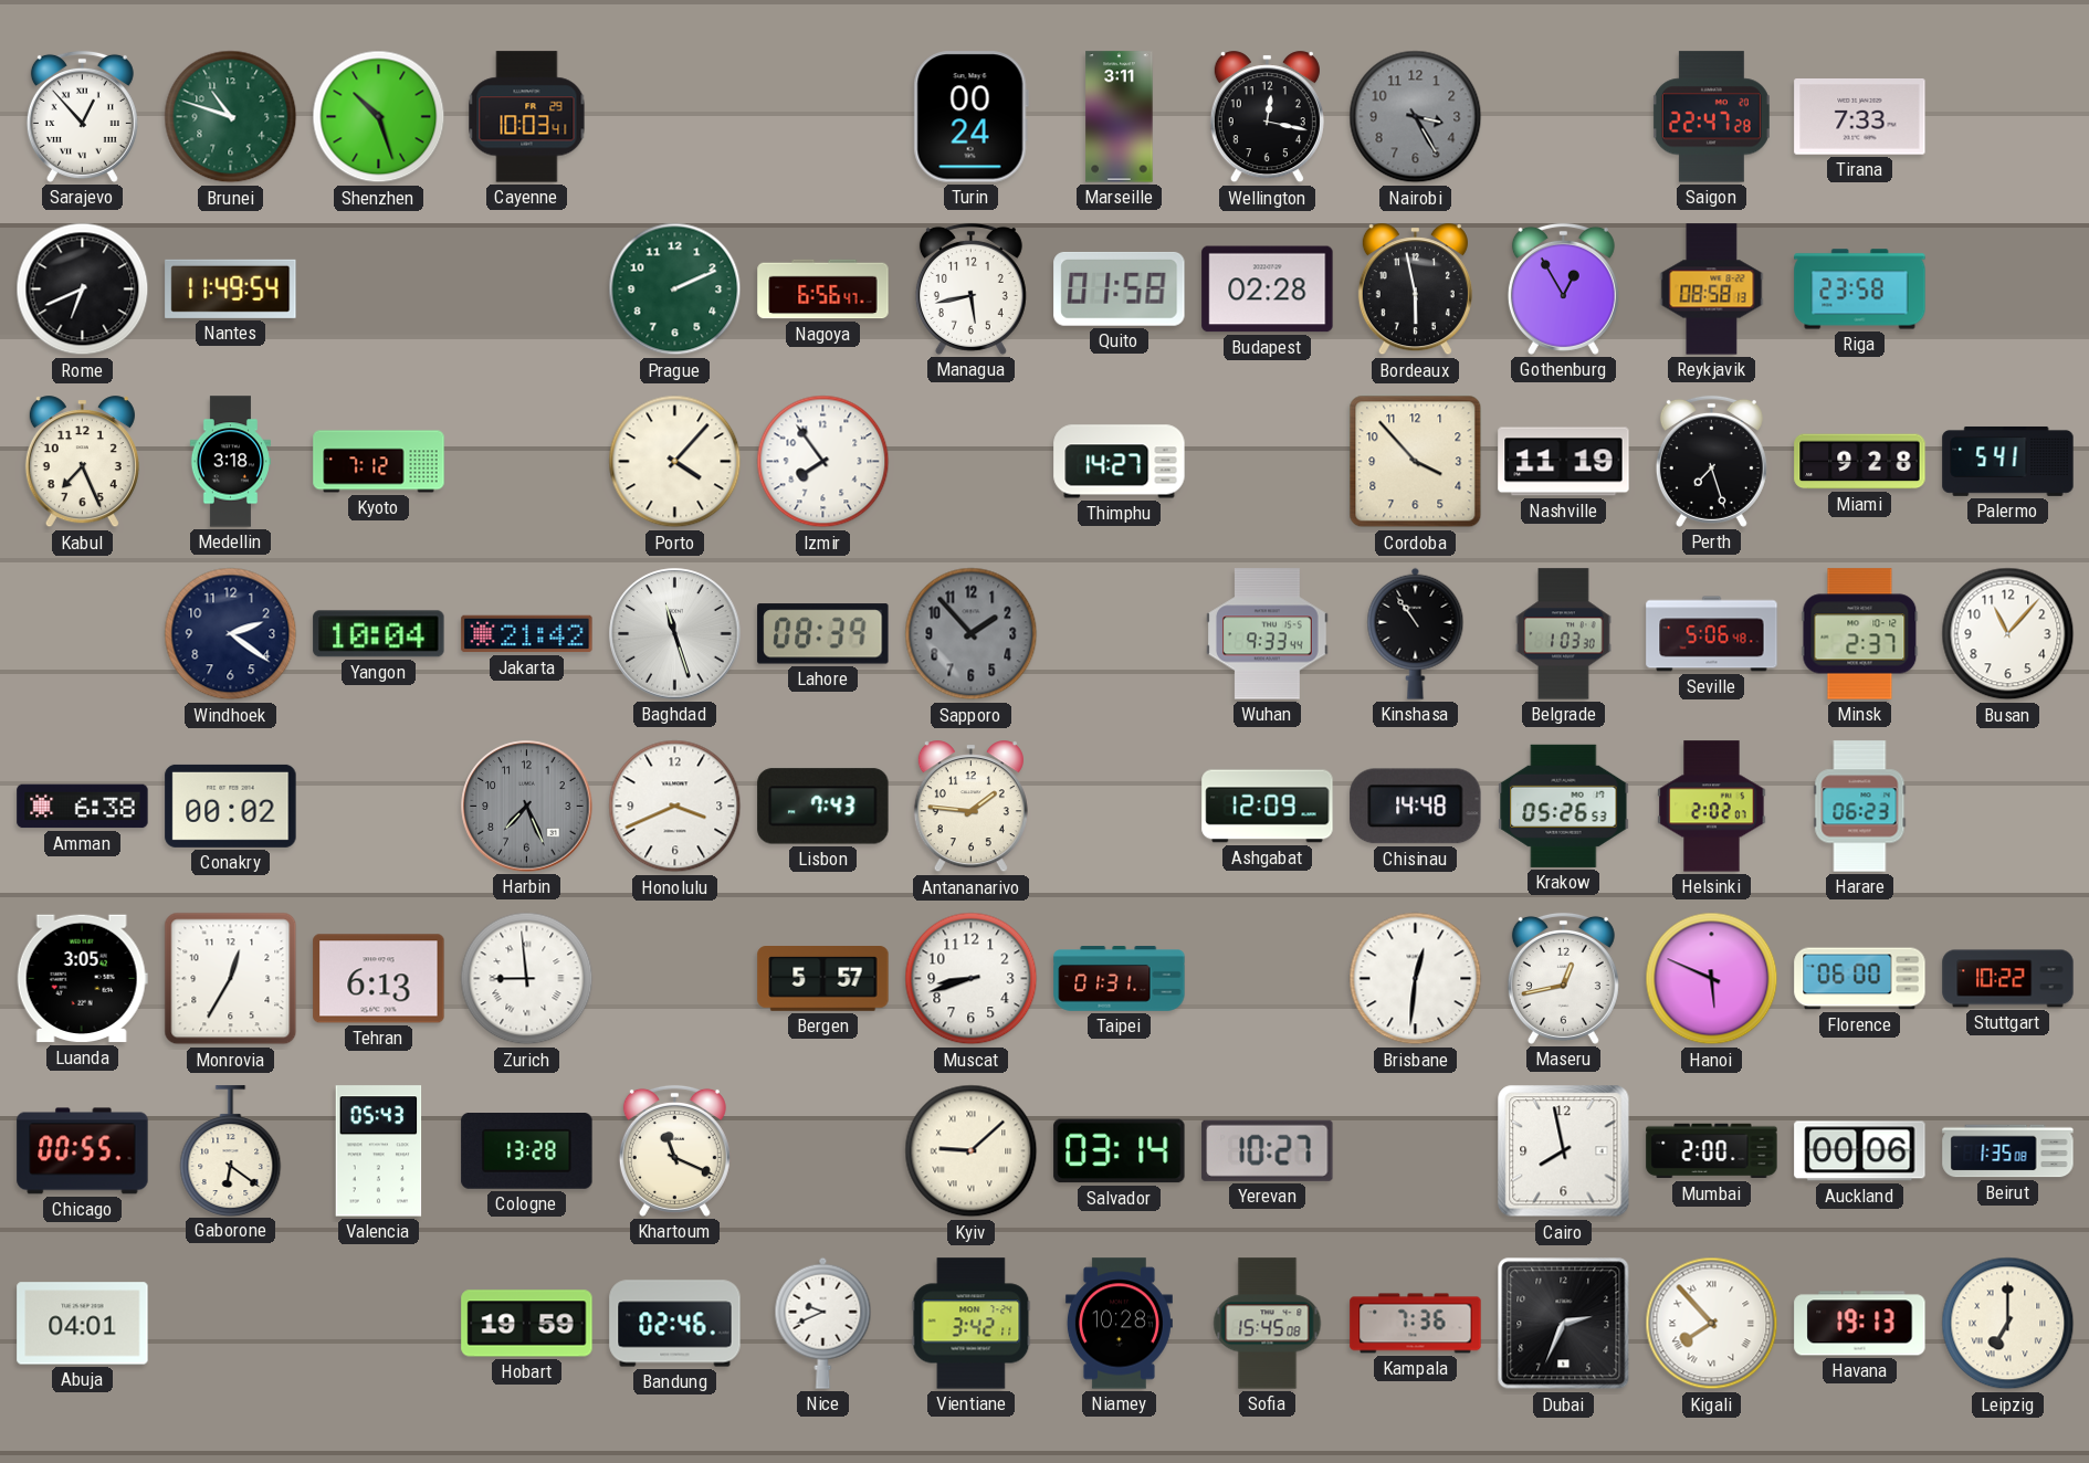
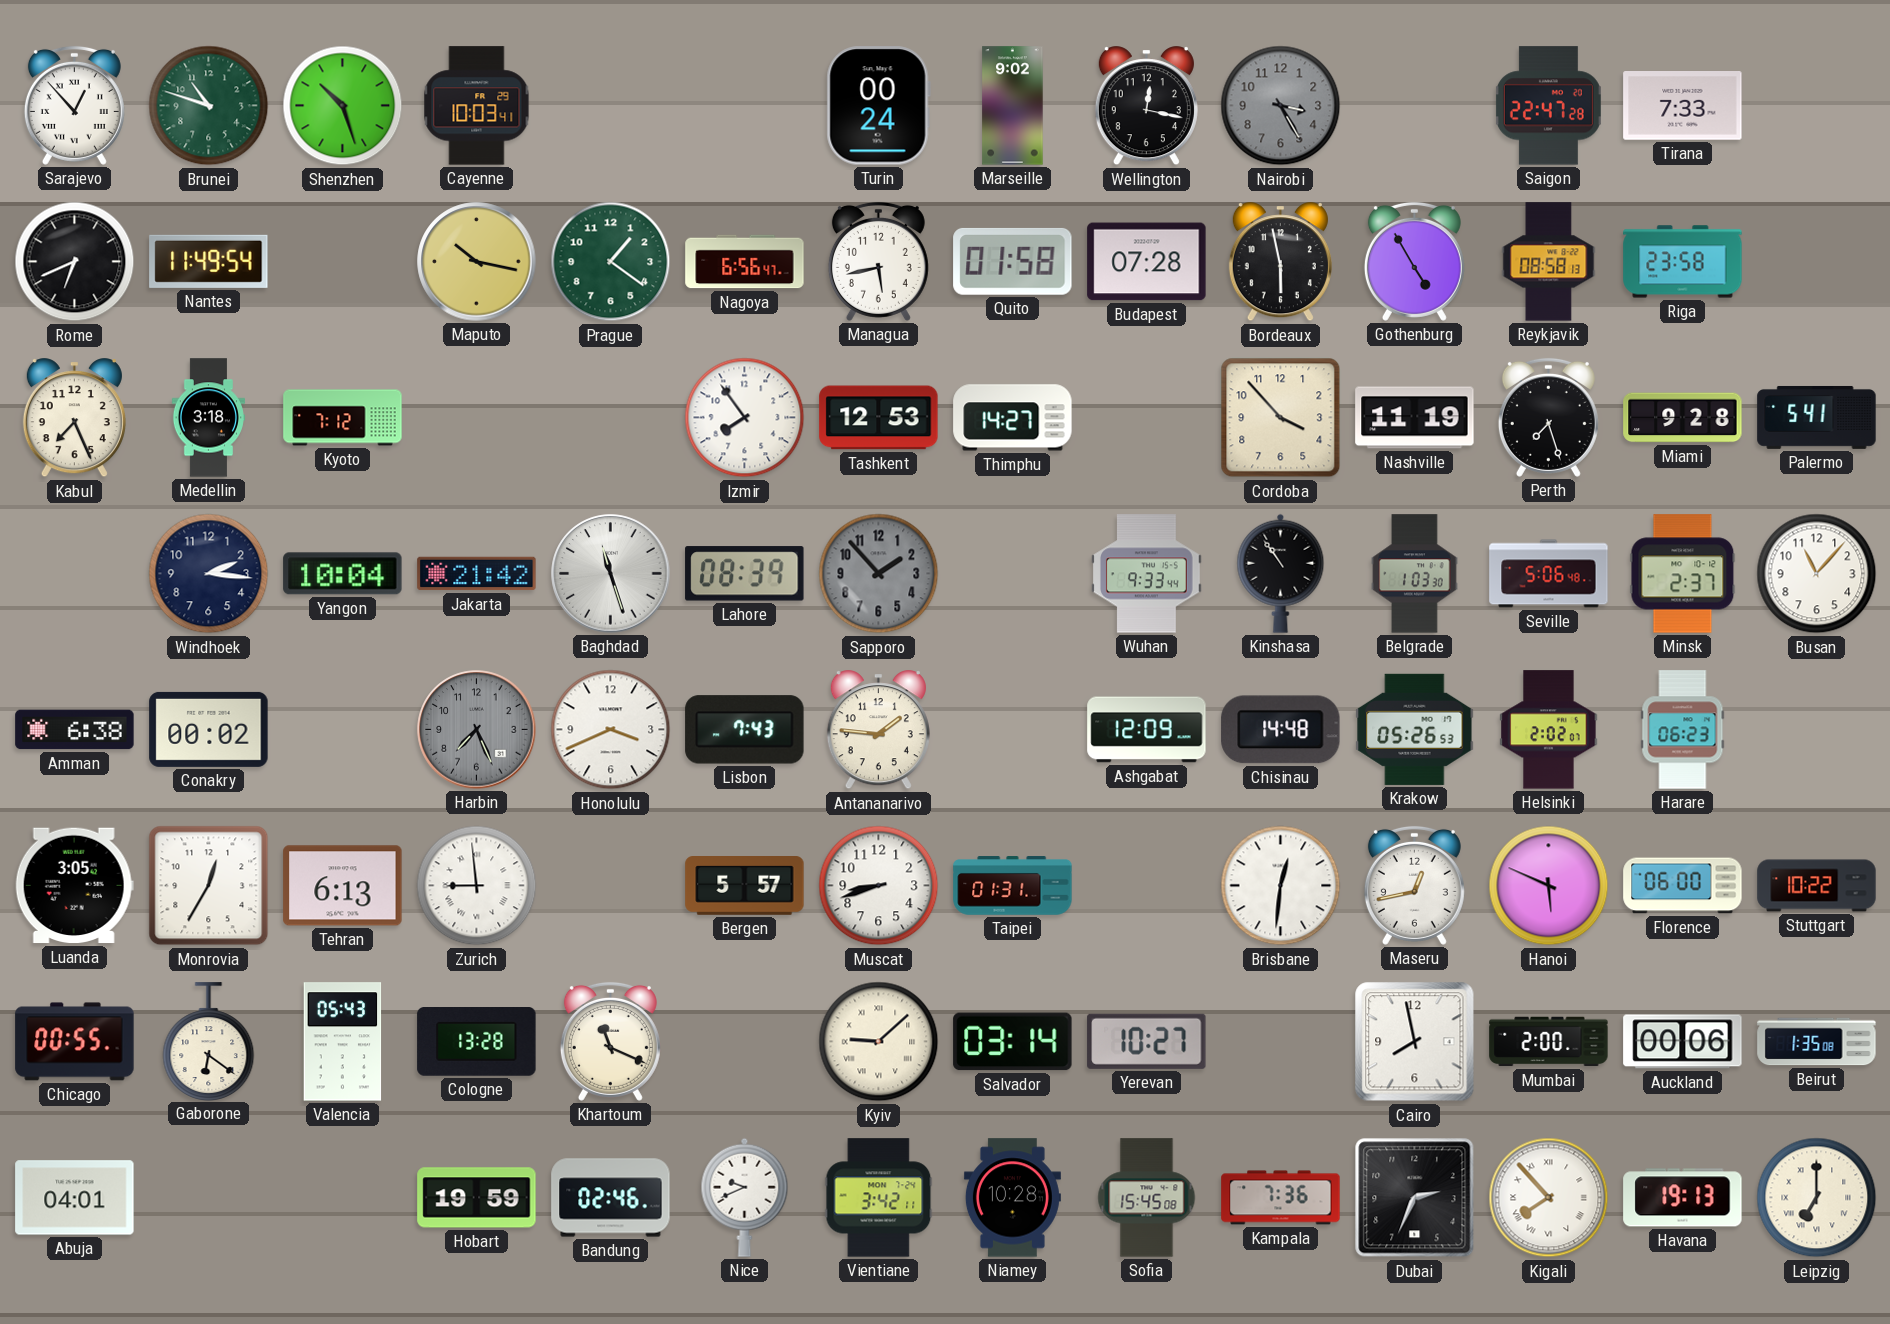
Marseille: 3:11 -> 9:02
Maputo: none -> 10:17
Prague: 2:11 -> 1:21
Budapest: 02:28 -> 07:28
Gothenburg: 12:55 -> 4:55
Porto: 4:07 -> none
Tashkent: none -> 12:53
Windhoek: 2:21 -> 2:16
